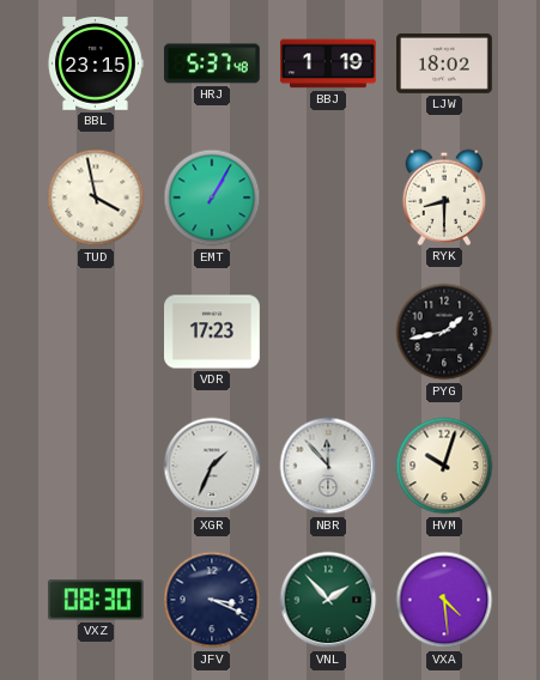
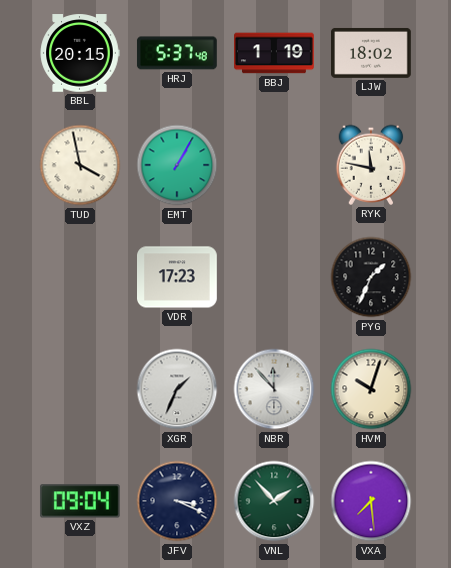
BBL: 23:15 -> 20:15
RYK: 8:30 -> 11:47
PYG: 1:43 -> 1:34
VXZ: 08:30 -> 09:04
VXA: 4:29 -> 7:29
